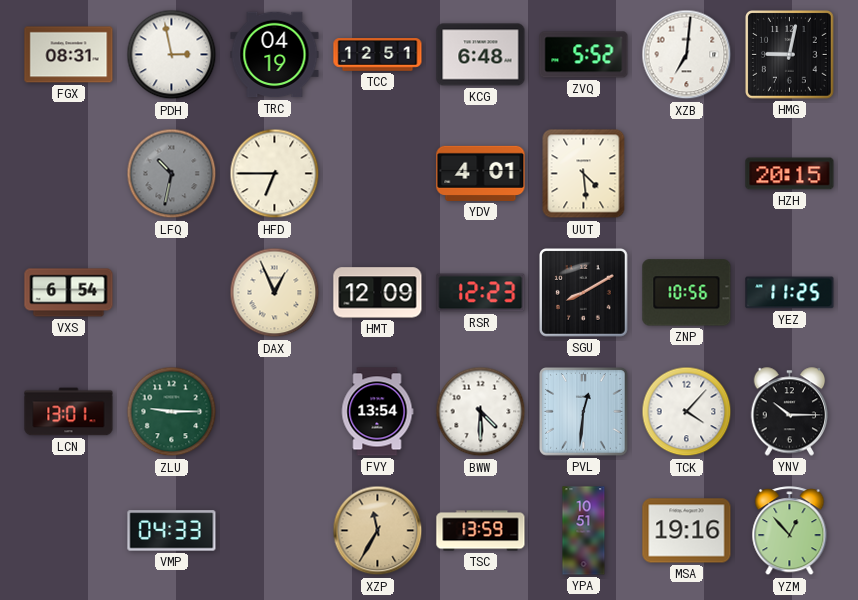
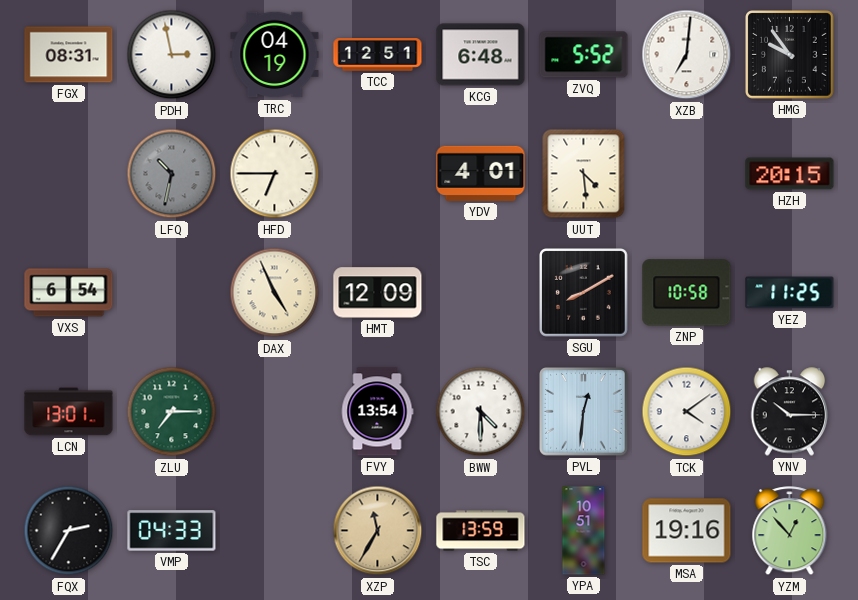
HMG: 9:02 -> 9:54
DAX: 12:56 -> 4:56
RSR: 12:23 -> none
ZNP: 10:56 -> 10:58
ZLU: 9:15 -> 7:15
TCK: 4:07 -> 4:09
FQX: none -> 2:35
